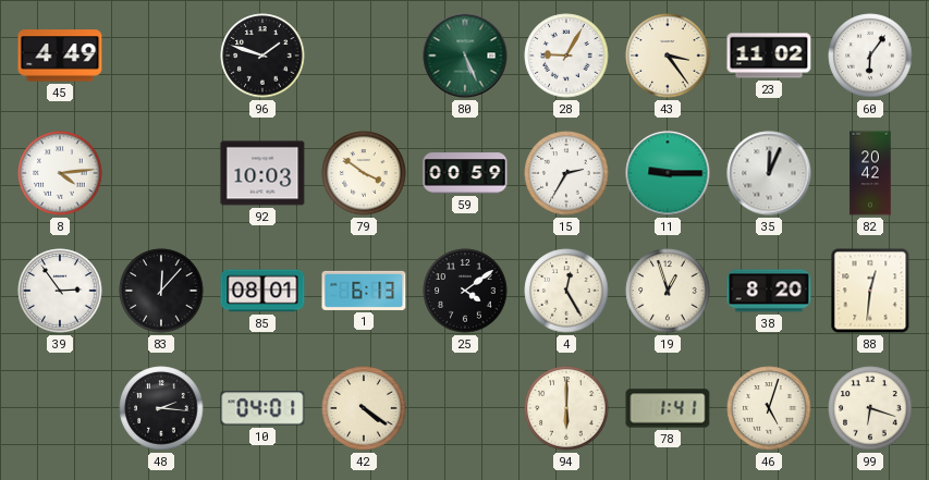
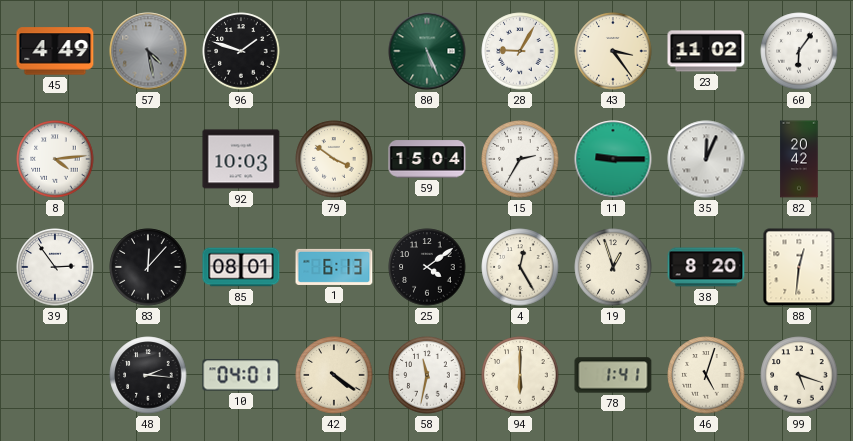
57: none -> 4:28
59: 00:59 -> 15:04
58: none -> 11:32
99: 6:18 -> 5:18
